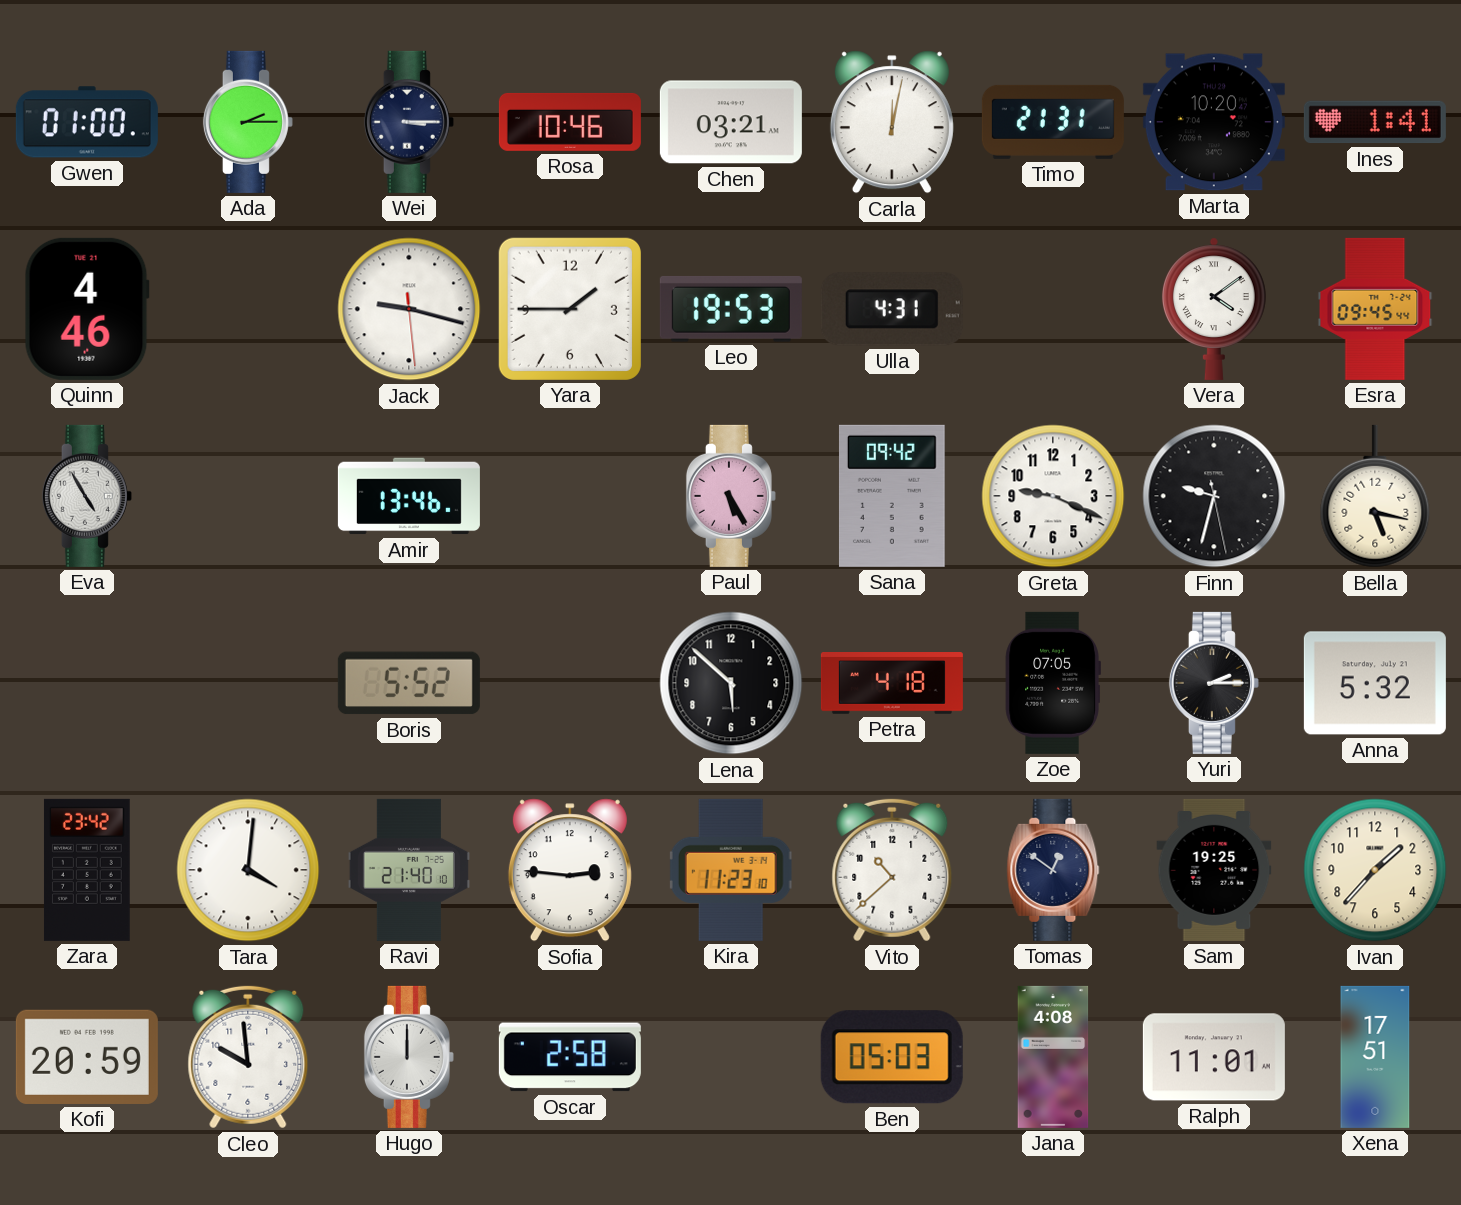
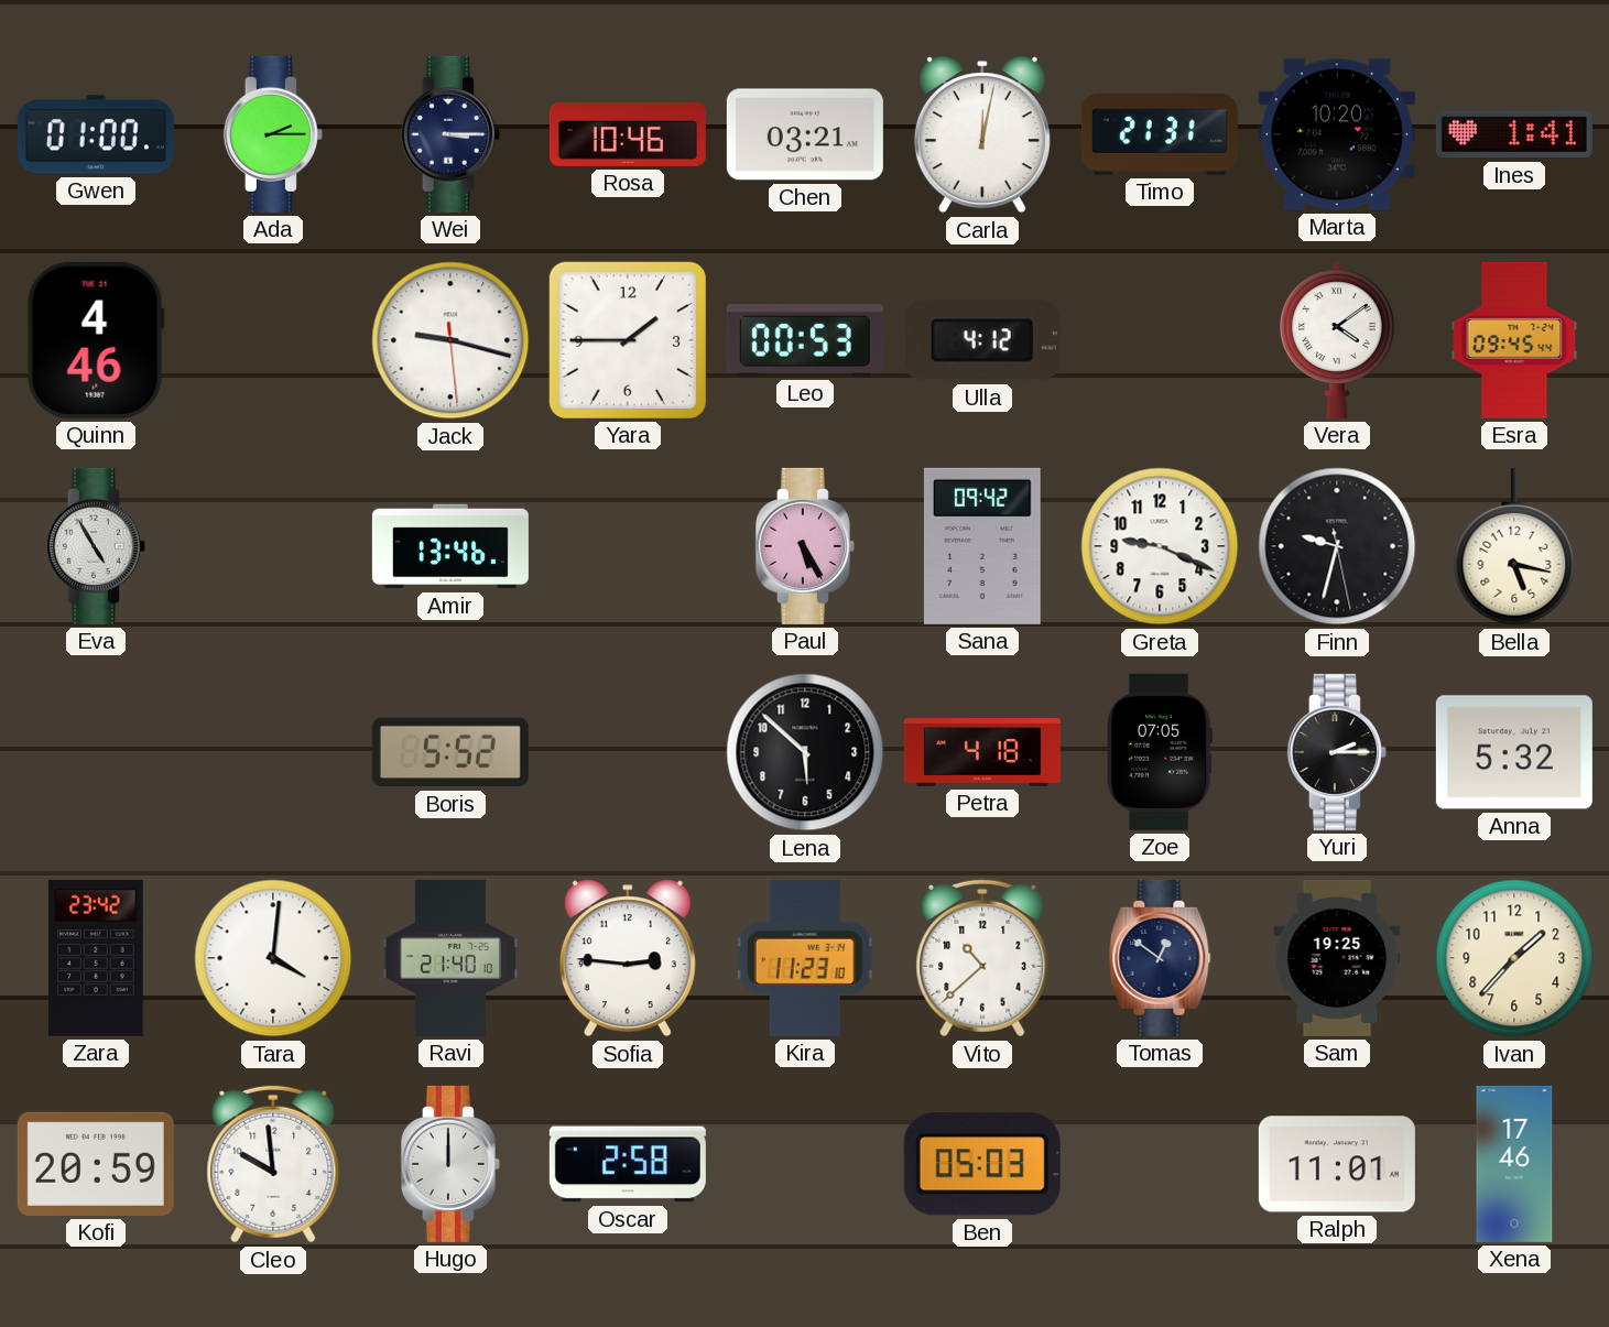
Leo: 19:53 -> 00:53
Ulla: 4:31 -> 4:12
Jana: 4:08 -> none
Xena: 17:51 -> 17:46
